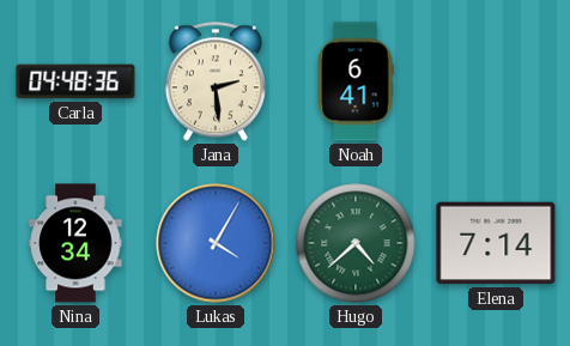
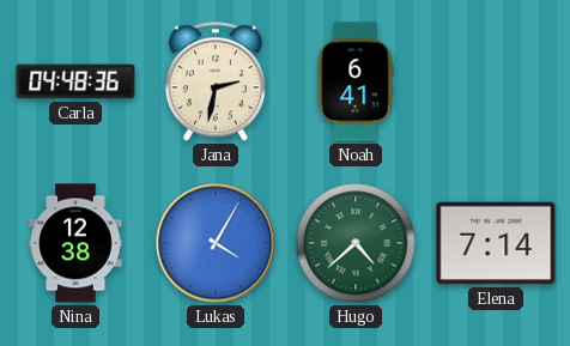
Jana: 2:29 -> 2:32
Nina: 12:34 -> 12:38
